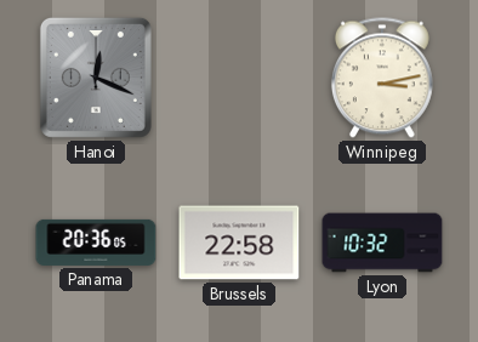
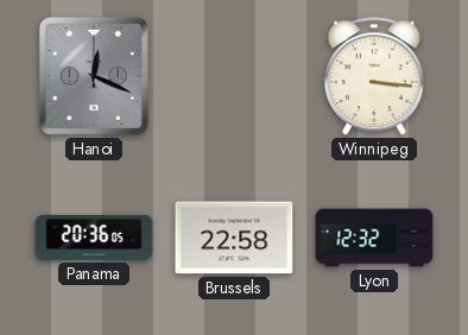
Winnipeg: 3:13 -> 3:16
Lyon: 10:32 -> 12:32
